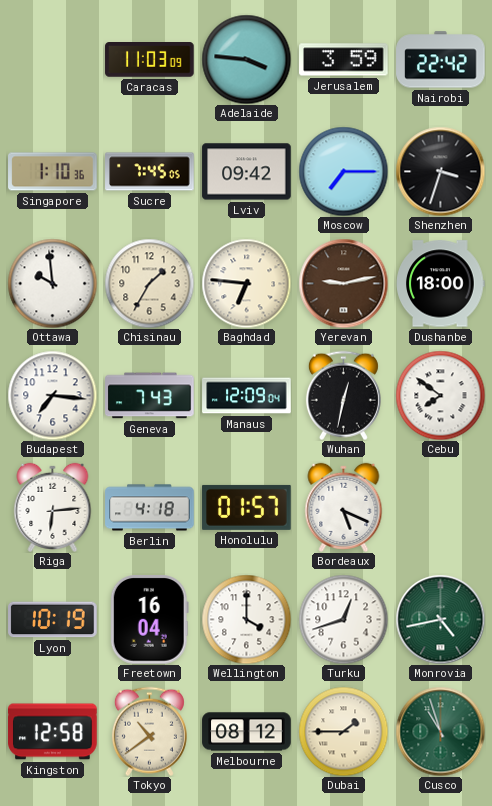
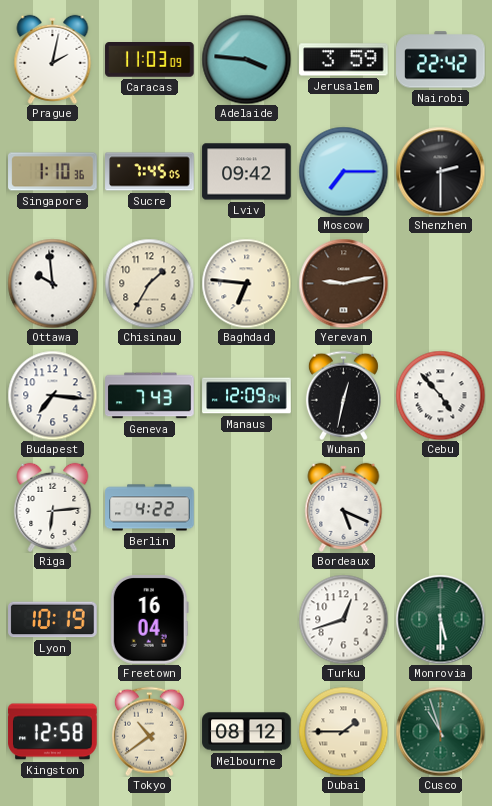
Prague: none -> 2:02
Shenzhen: 3:33 -> 2:30
Dushanbe: 18:00 -> none
Cebu: 7:51 -> 4:53
Berlin: 4:18 -> 4:22
Honolulu: 01:57 -> none
Wellington: 4:00 -> none
Monrovia: 4:43 -> 5:30
